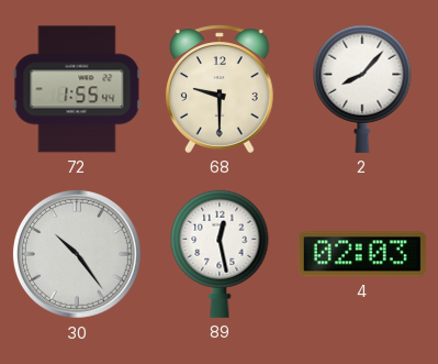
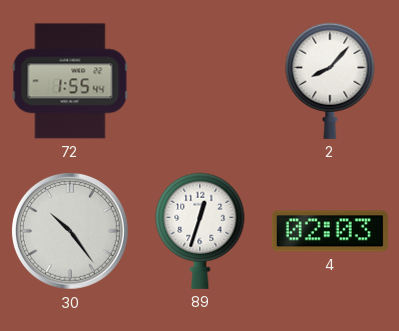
68: 9:30 -> none
89: 12:28 -> 12:33
